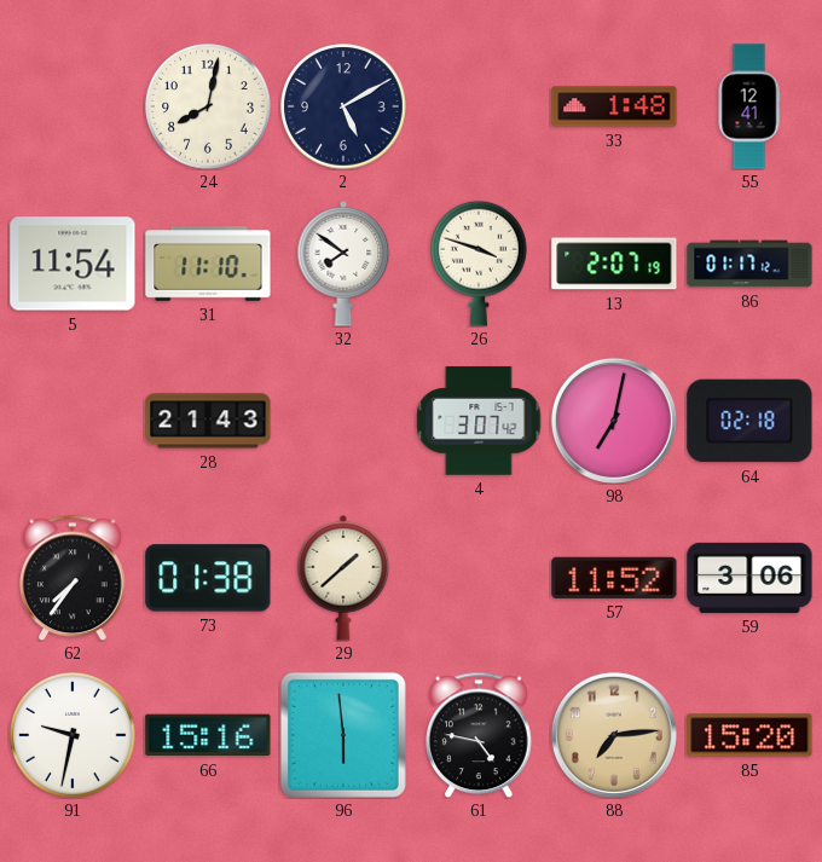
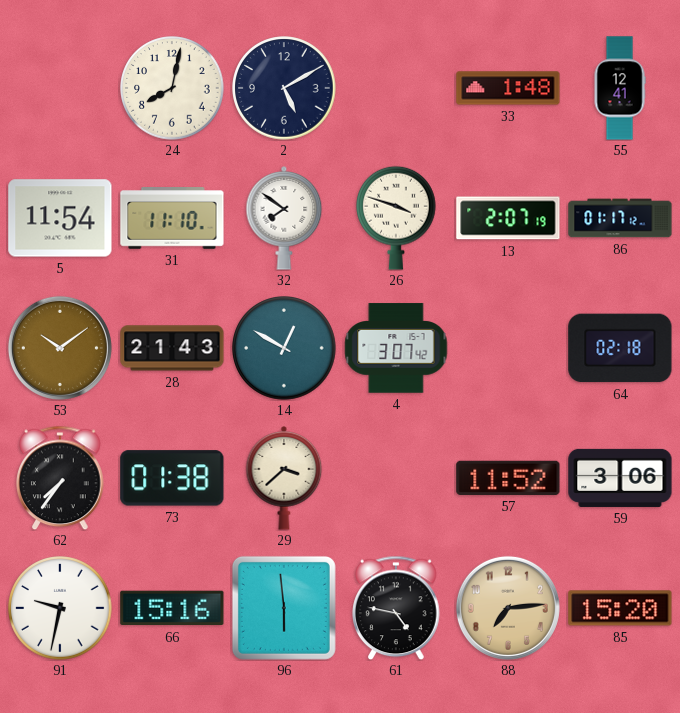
53: none -> 10:09
14: none -> 12:50
98: 7:02 -> none
29: 1:38 -> 3:38
